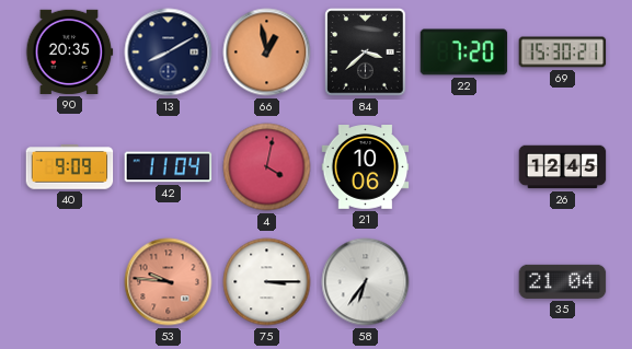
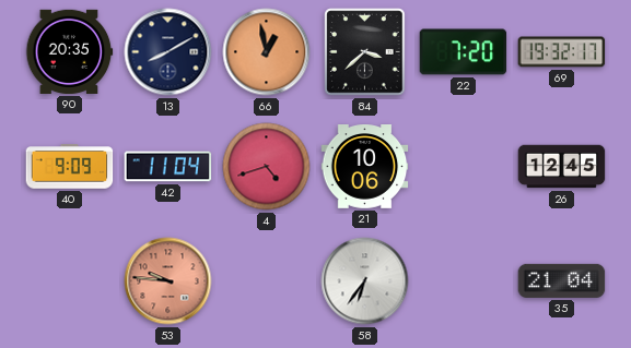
69: 15:30 -> 19:32
4: 4:02 -> 4:42
75: 3:15 -> none
